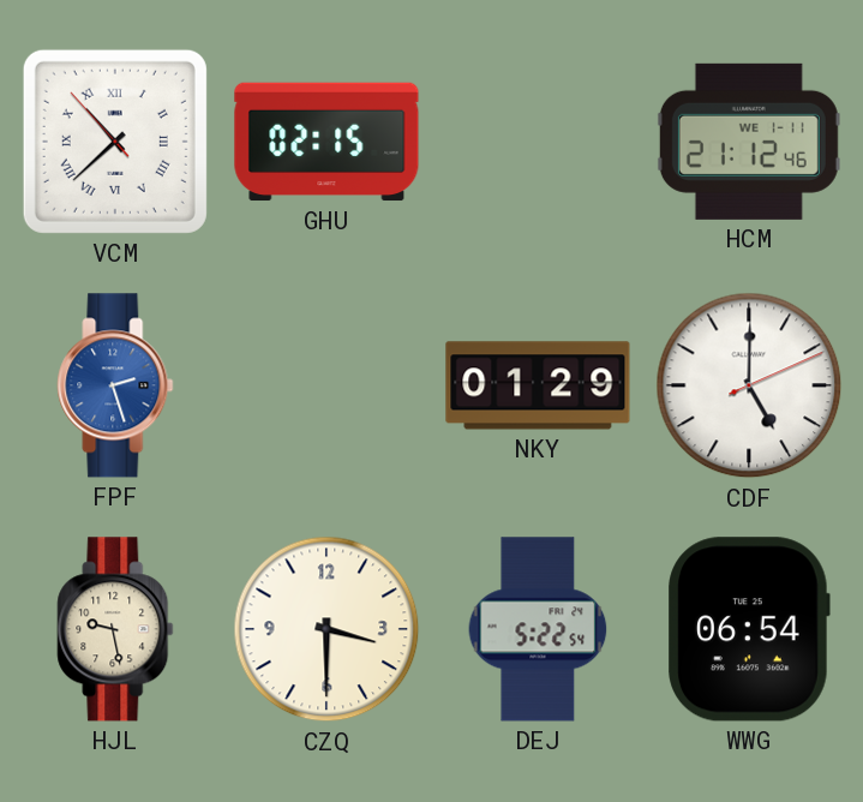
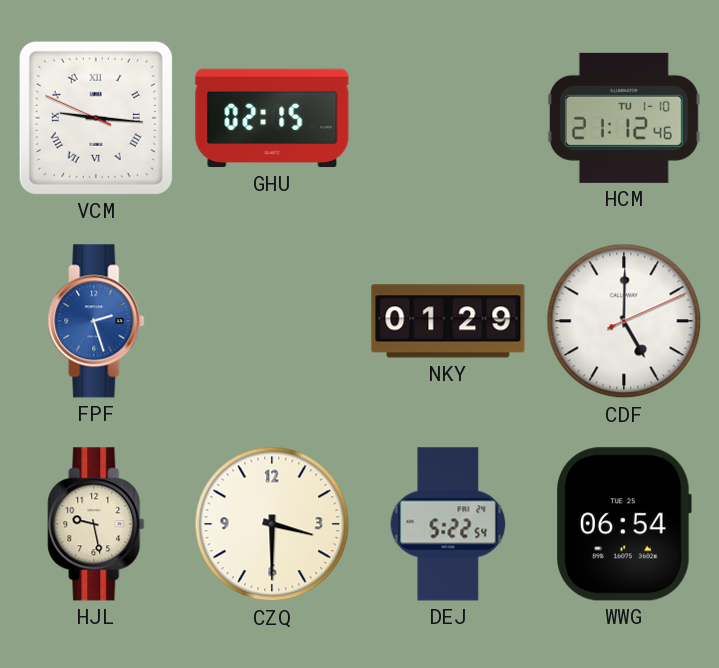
VCM: 10:37 -> 9:15
HCM date: WE 1-11 -> TU 1-10
